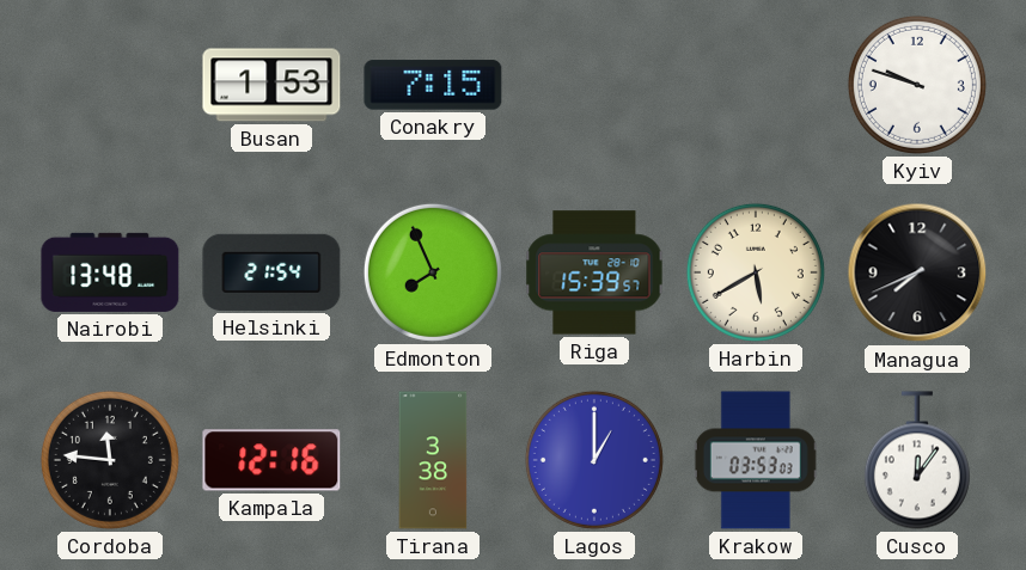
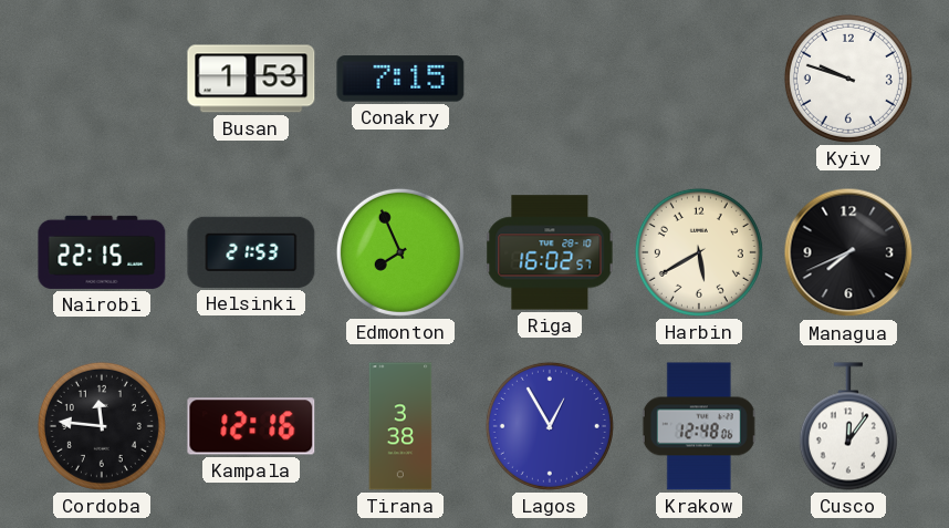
Nairobi: 13:48 -> 22:15
Helsinki: 21:54 -> 21:53
Riga: 15:39 -> 16:02
Lagos: 1:00 -> 12:55
Krakow: 03:53 -> 12:48
